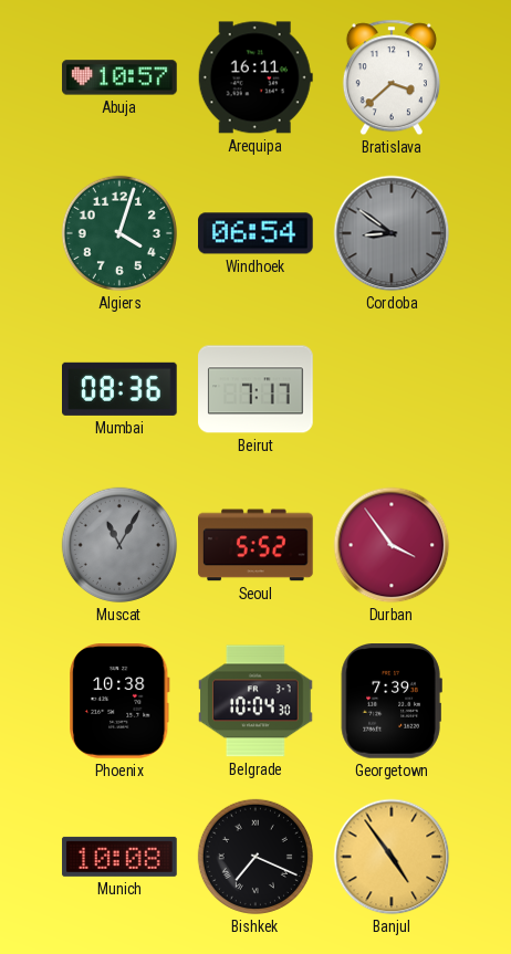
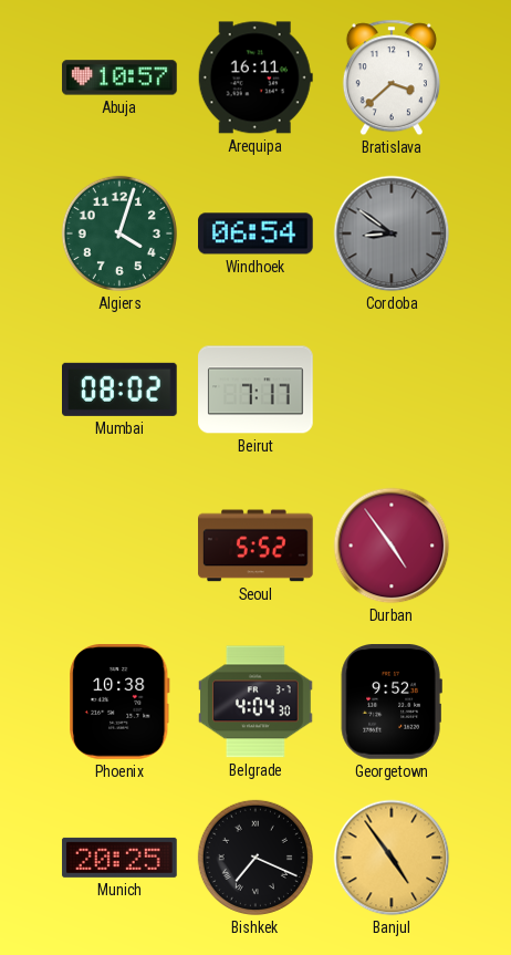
Mumbai: 08:36 -> 08:02
Muscat: 11:05 -> none
Durban: 3:54 -> 4:54
Belgrade: 10:04 -> 4:04
Georgetown: 7:39 -> 9:52
Munich: 10:08 -> 20:25
